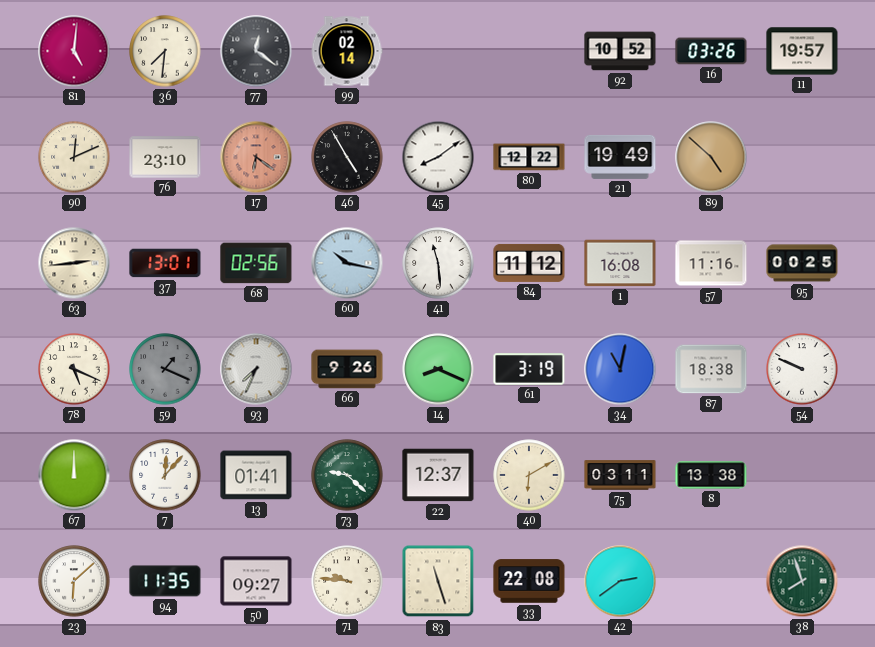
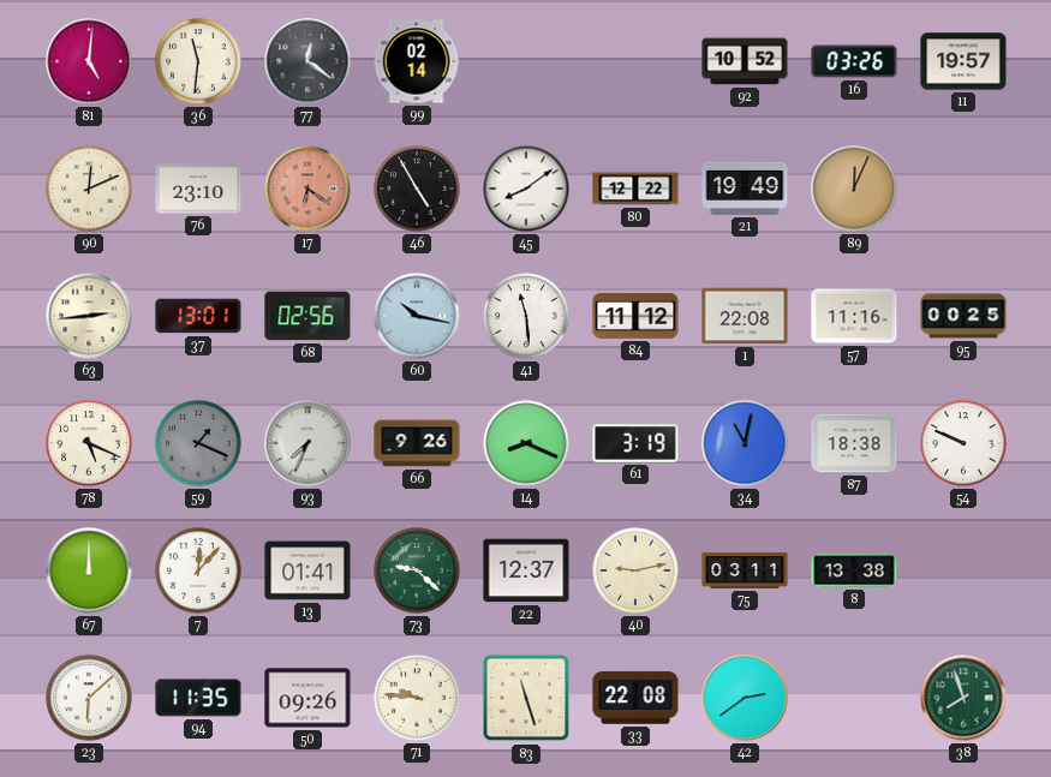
36: 7:31 -> 11:31
89: 4:52 -> 12:04
1: 16:08 -> 22:08
40: 6:10 -> 9:13
50: 09:27 -> 09:26
